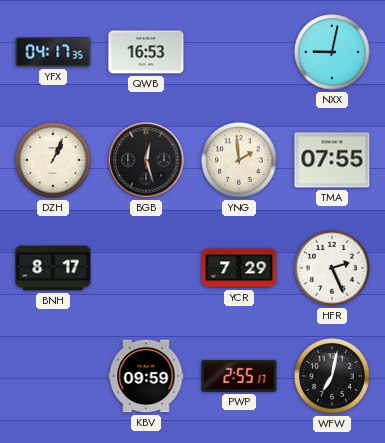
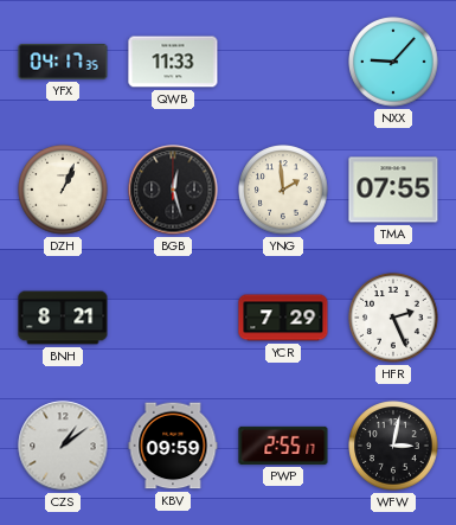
QWB: 16:53 -> 11:33
NXX: 9:02 -> 9:07
BNH: 8:17 -> 8:21
CZS: none -> 1:09
WFW: 7:02 -> 3:02
